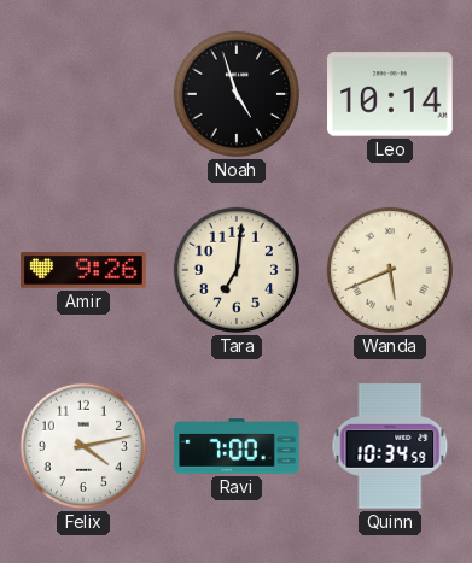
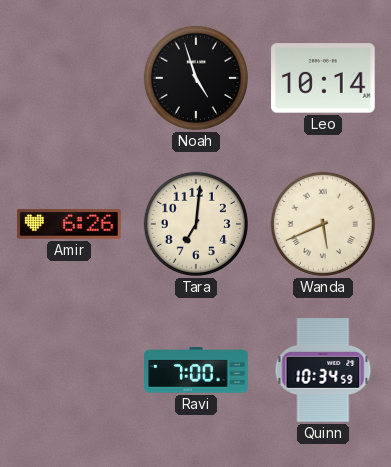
Amir: 9:26 -> 6:26
Felix: 4:13 -> none
